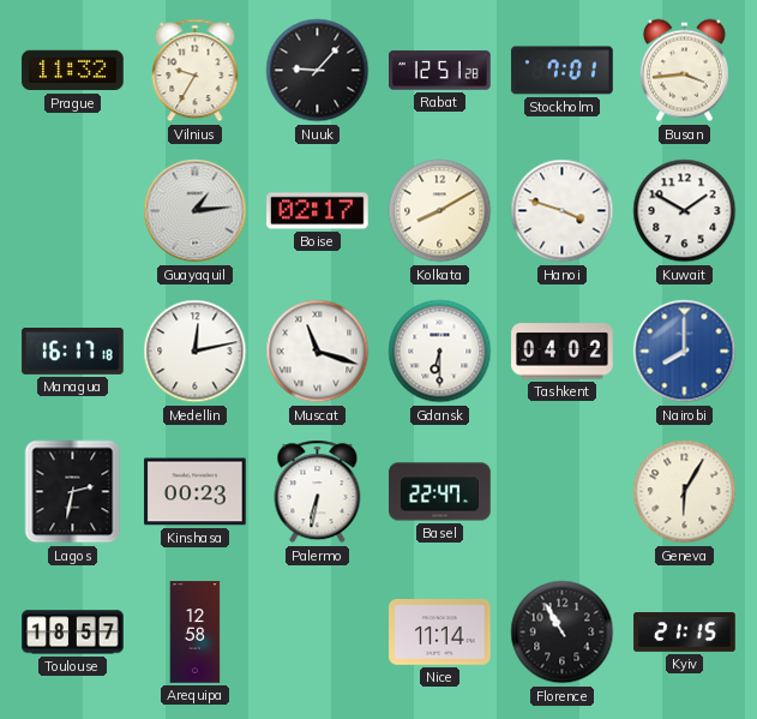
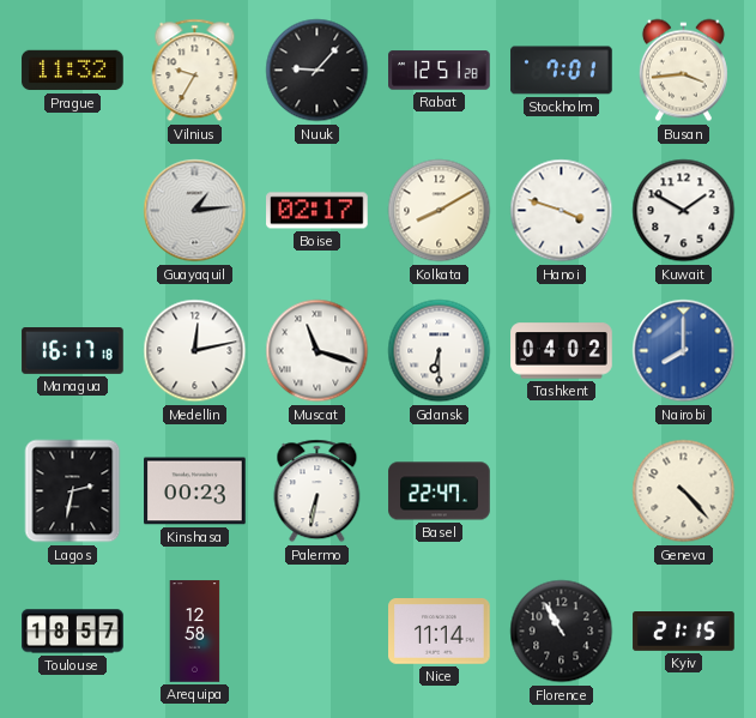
Geneva: 6:05 -> 4:23
